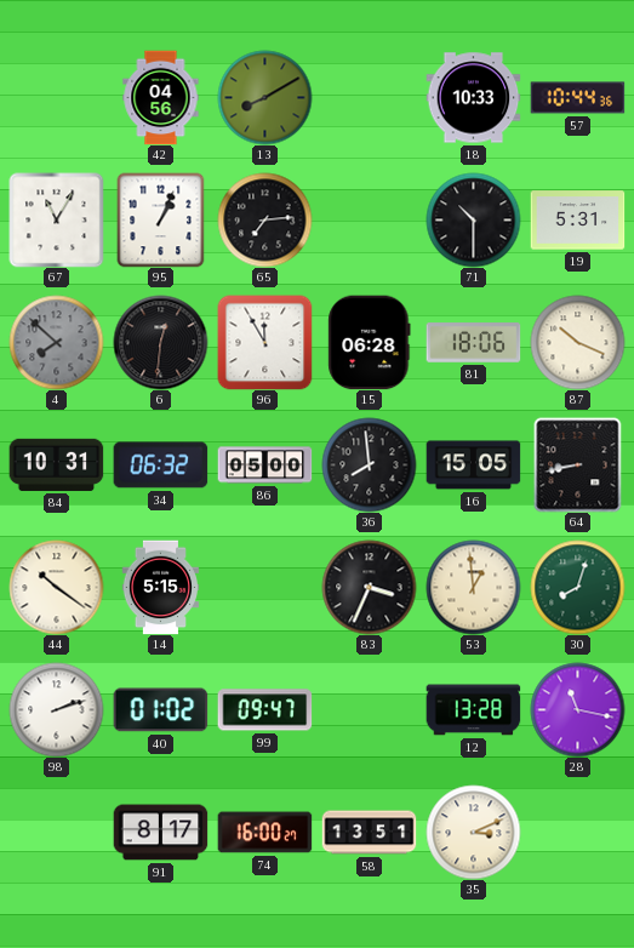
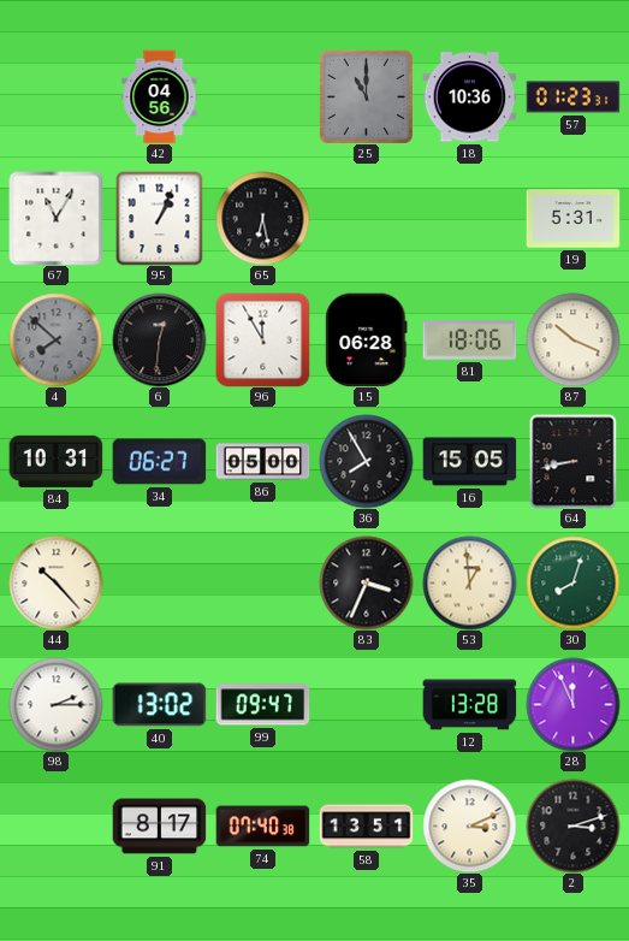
13: 8:10 -> none
25: none -> 11:00
18: 10:33 -> 10:36
57: 10:44 -> 01:23
65: 7:14 -> 6:28
71: 10:30 -> none
34: 06:32 -> 06:27
36: 7:59 -> 7:55
44: 10:21 -> 10:23
14: 5:15 -> none
98: 2:12 -> 2:15
40: 01:02 -> 13:02
28: 11:17 -> 11:56
74: 16:00 -> 07:40
2: none -> 3:12
